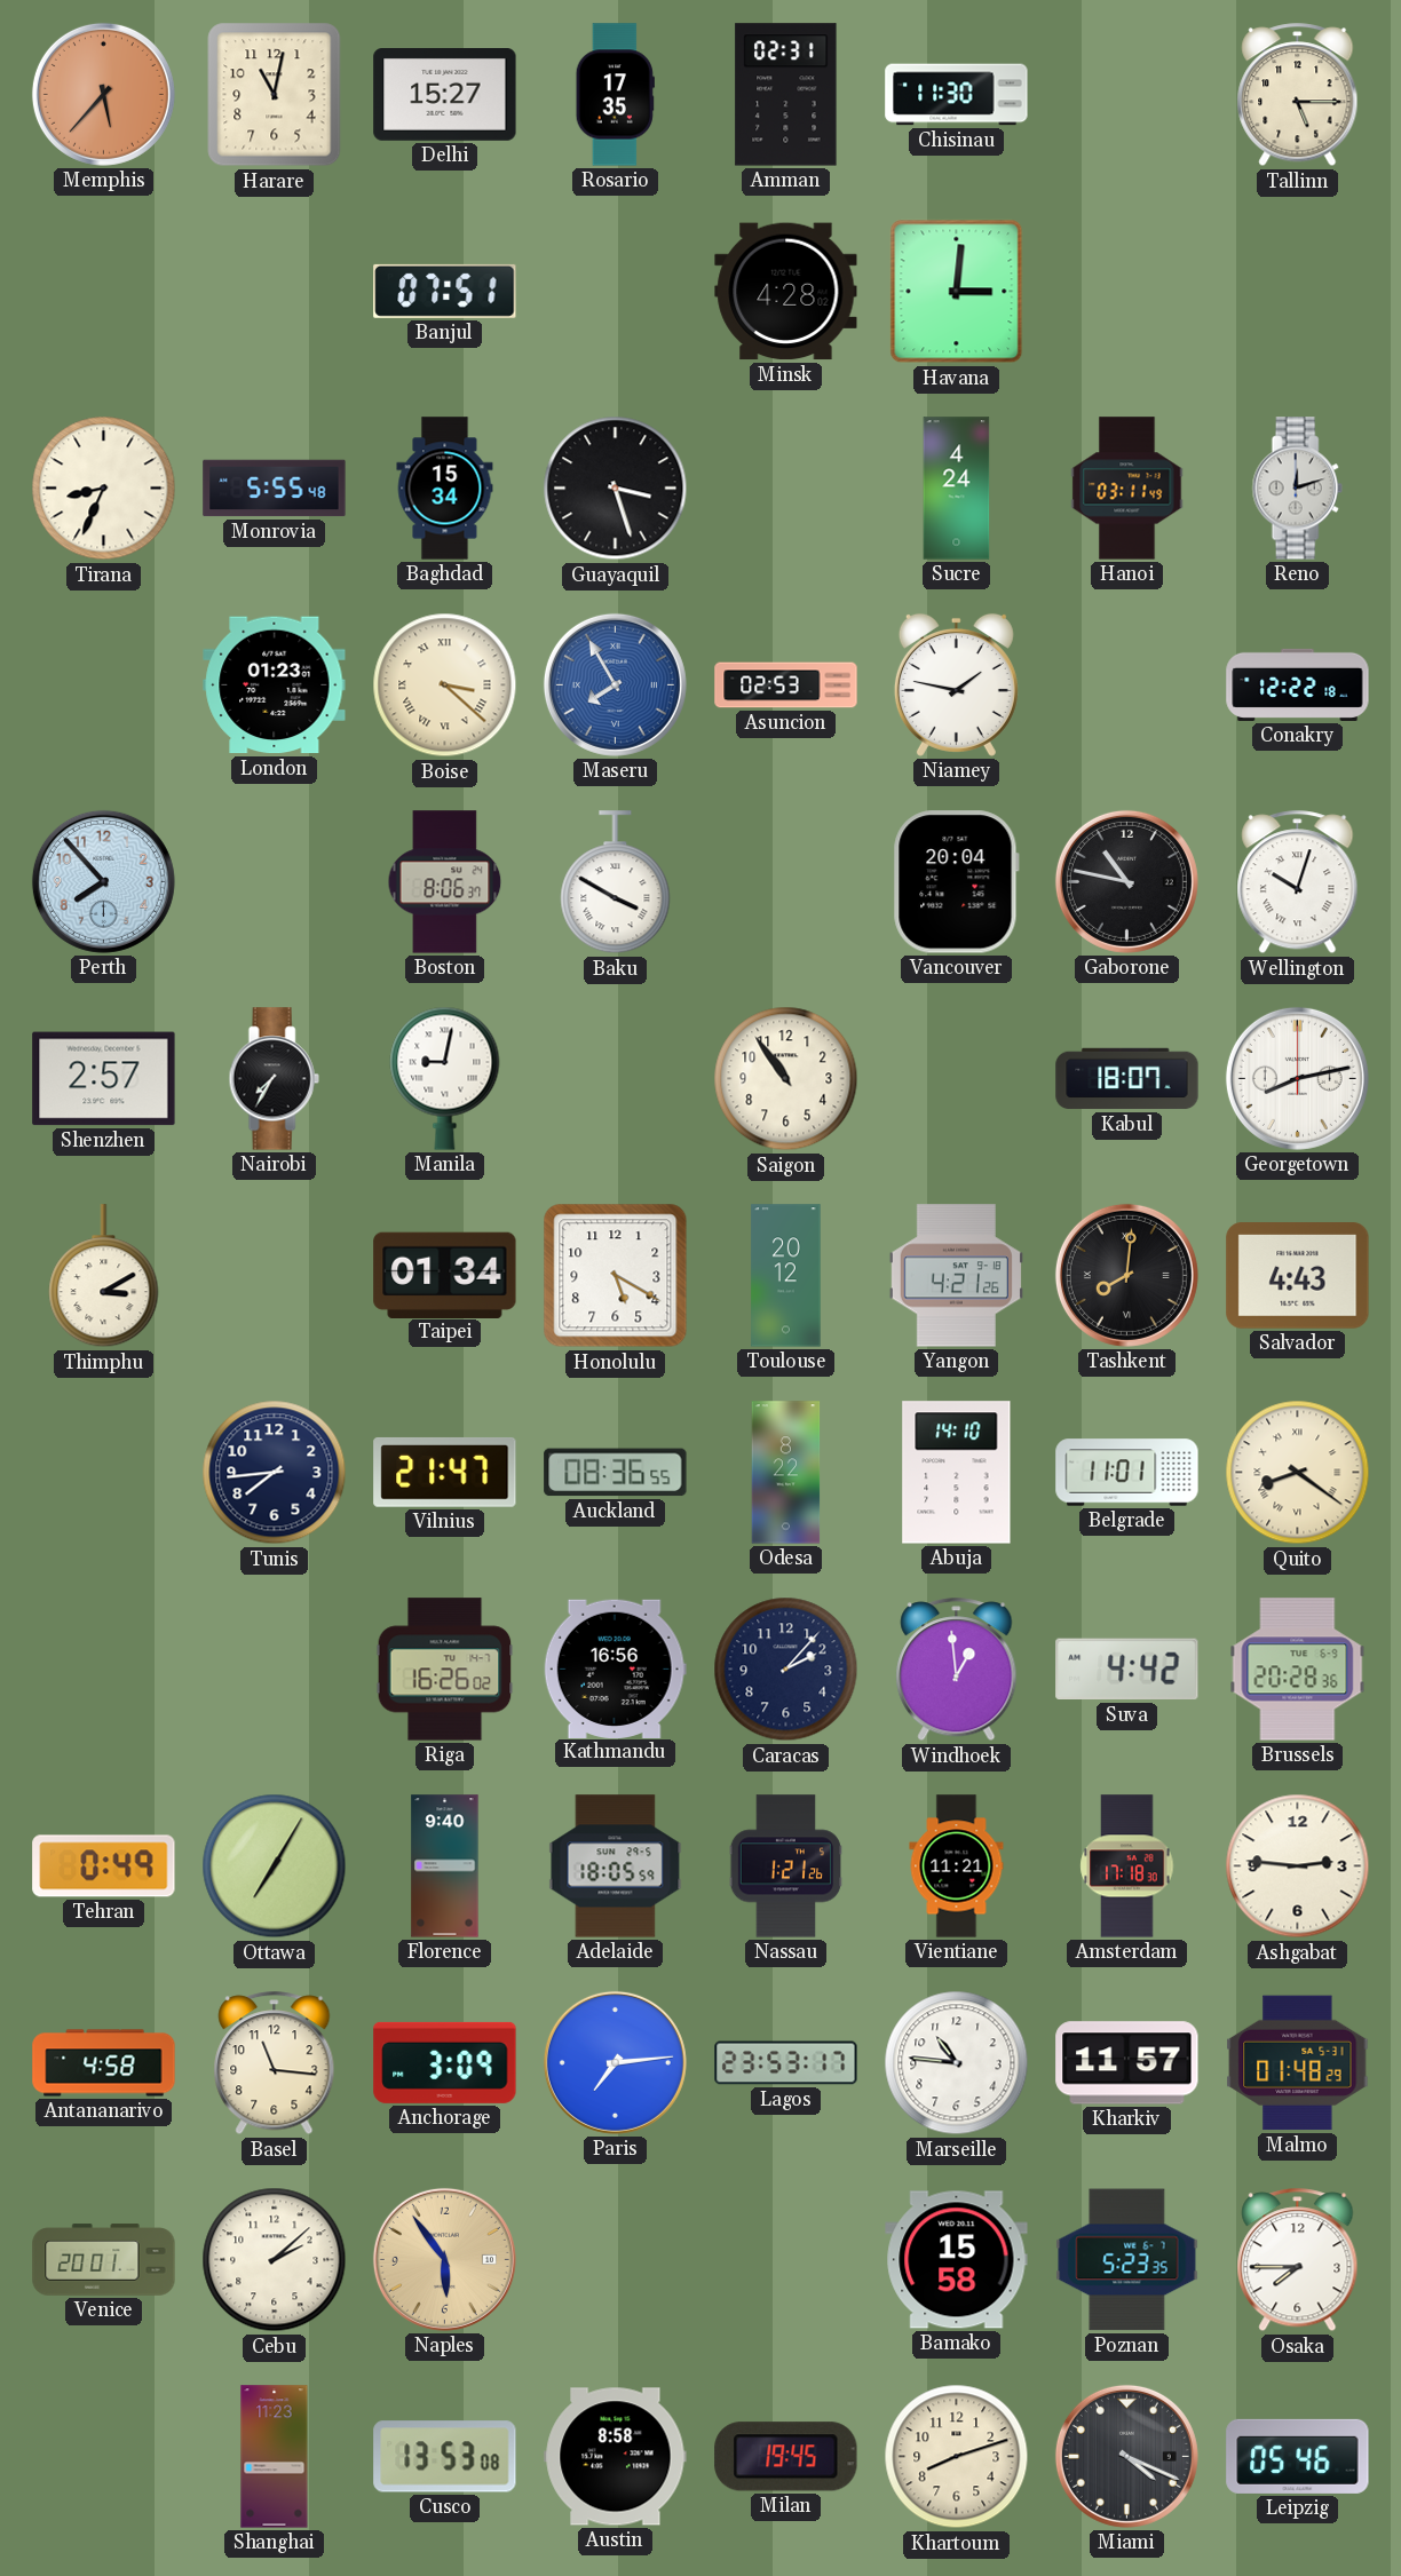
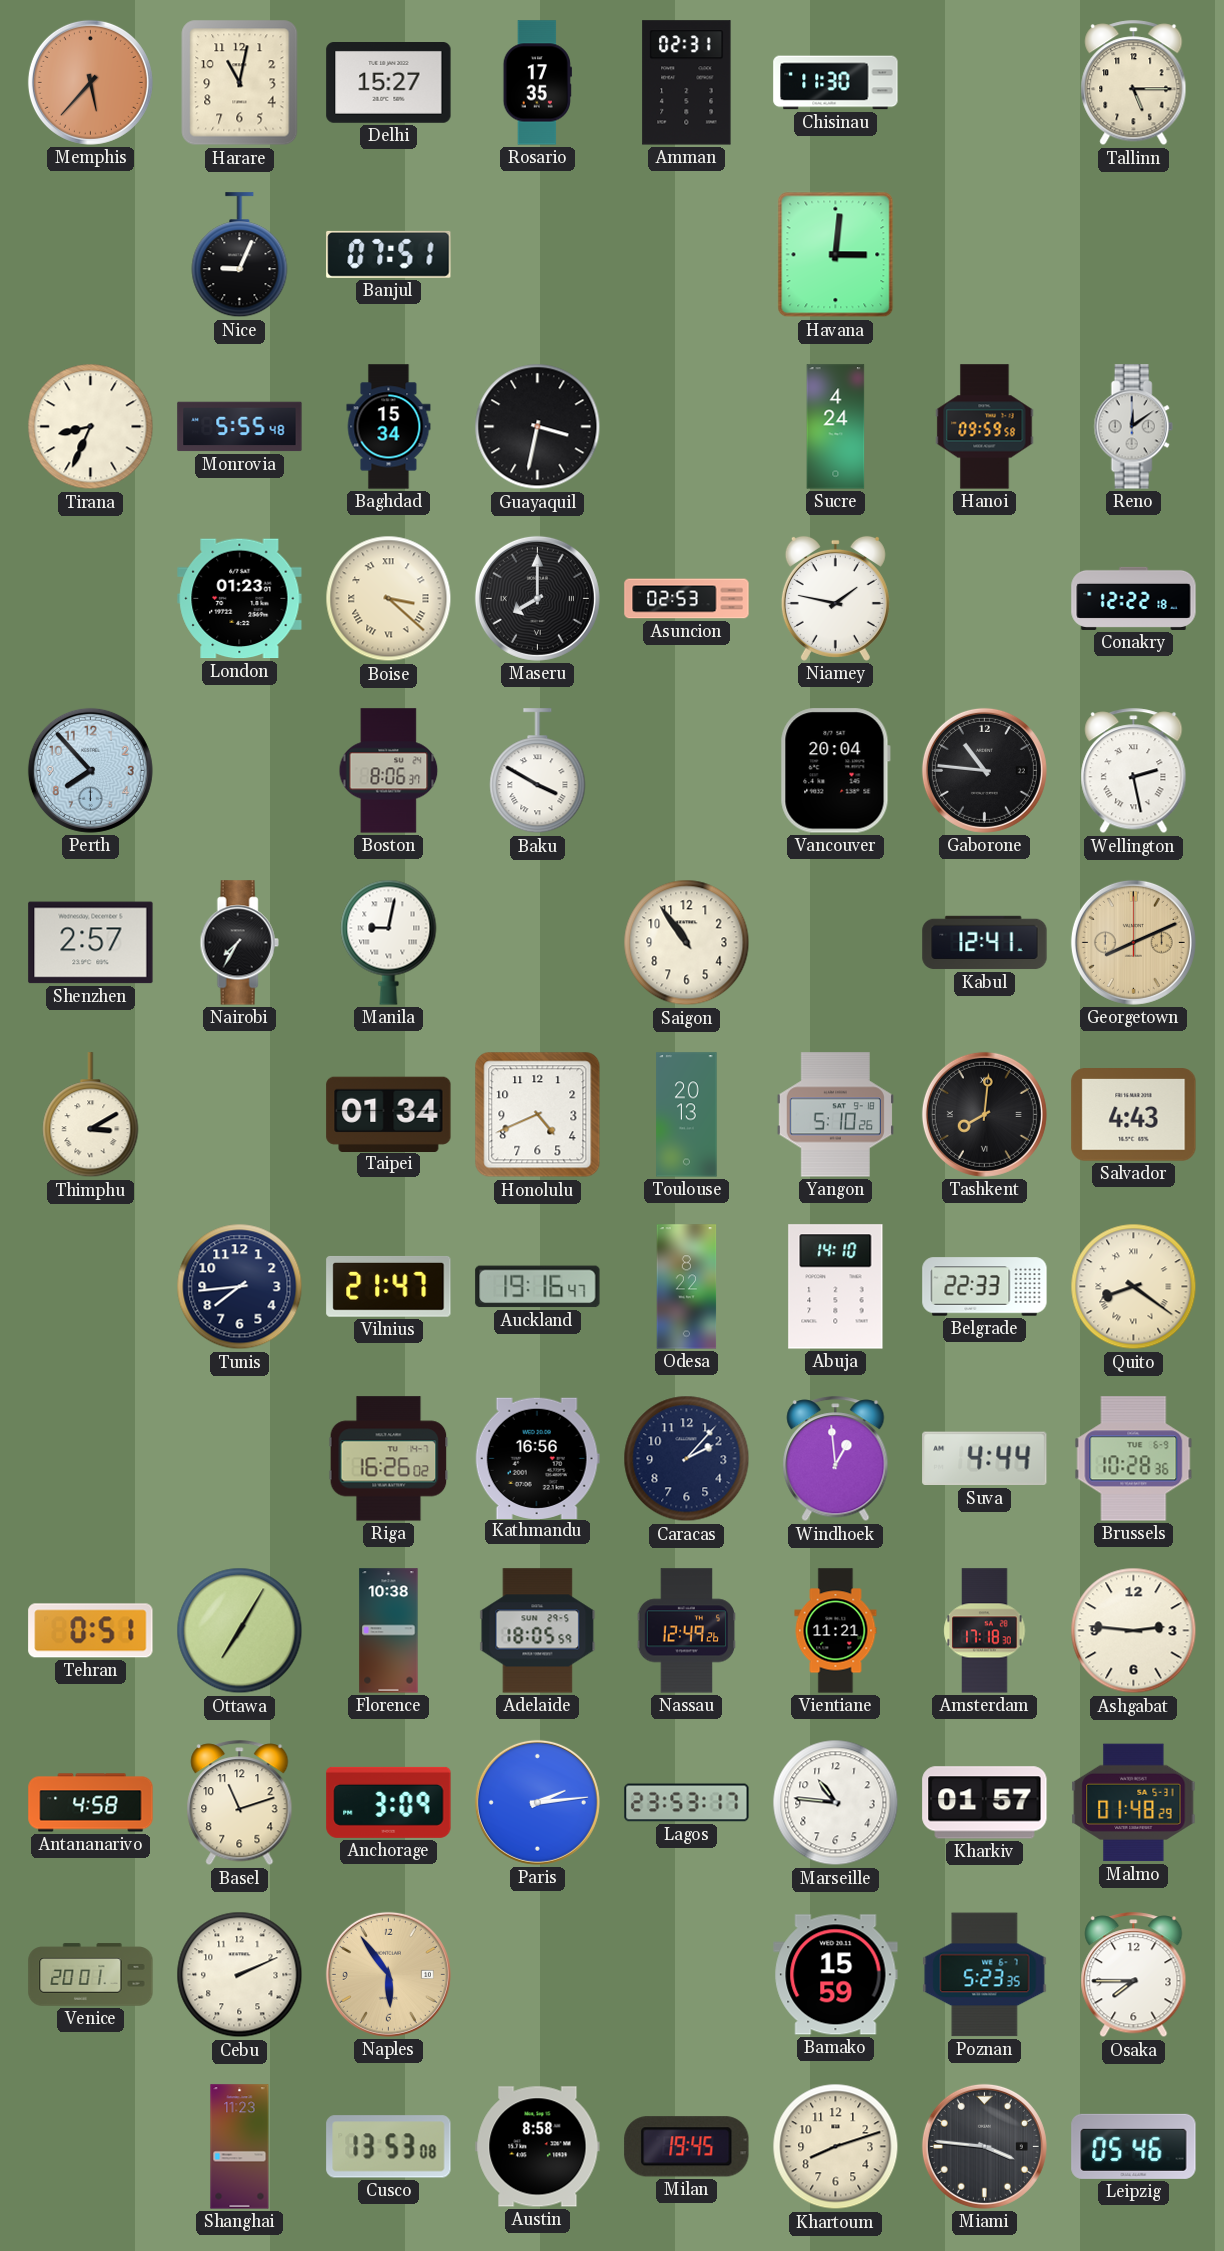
Nice: none -> 9:04
Minsk: 4:28 -> none
Guayaquil: 3:27 -> 3:32
Hanoi: 03:11 -> 09:59
Reno: 12:12 -> 12:09
Maseru: 7:55 -> 8:00
Maseru dial: blue -> black
Gaborone: 10:47 -> 10:46
Wellington: 10:03 -> 2:28
Kabul: 18:07 -> 12:41
Georgetown: 8:13 -> 8:11
Georgetown dial: white -> champagne
Honolulu: 5:20 -> 4:41
Toulouse: 20:12 -> 20:13
Yangon: 4:21 -> 5:10
Auckland: 08:36 -> 19:16
Belgrade: 11:01 -> 22:33
Suva: 4:42 -> 4:44
Brussels: 20:28 -> 10:28
Tehran: 0:49 -> 0:51
Florence: 9:40 -> 10:38
Nassau: 1:21 -> 12:49
Basel: 11:16 -> 11:12
Paris: 7:14 -> 2:14
Kharkiv: 11:57 -> 01:57
Cebu: 2:08 -> 2:11
Bamako: 15:58 -> 15:59
Miami: 4:19 -> 3:46
